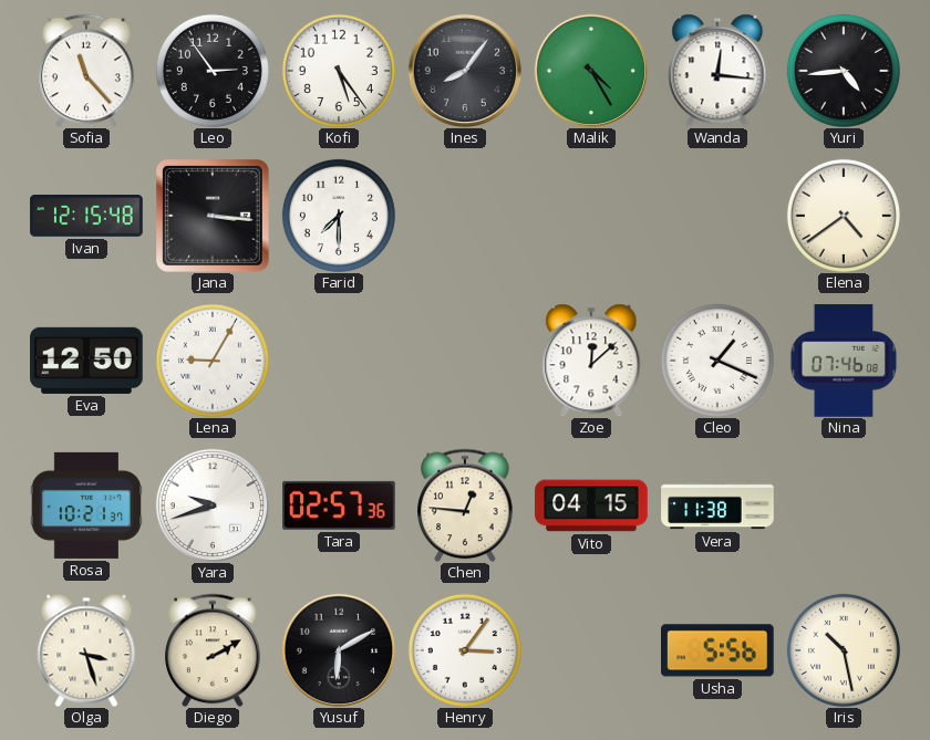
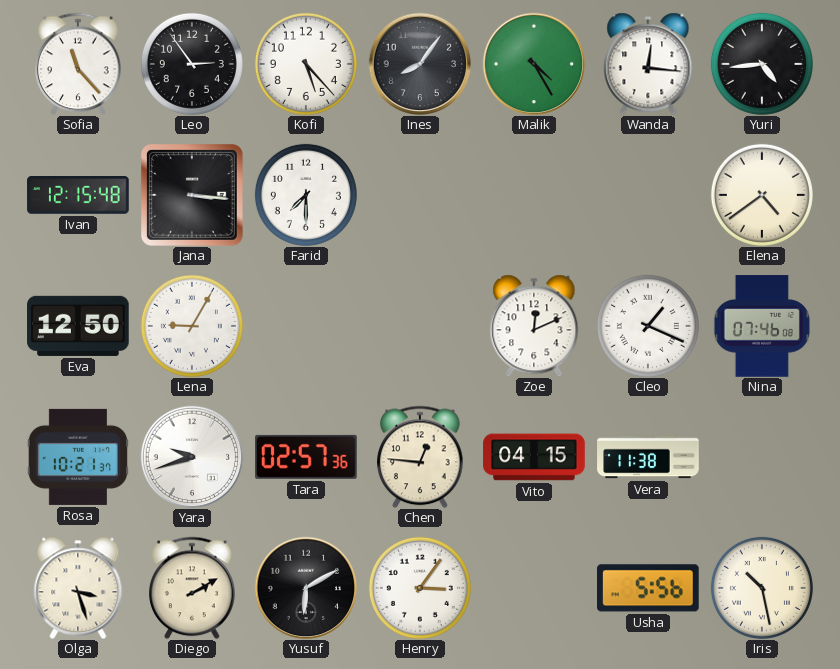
Kofi: 5:24 -> 5:23
Zoe: 12:08 -> 12:11
